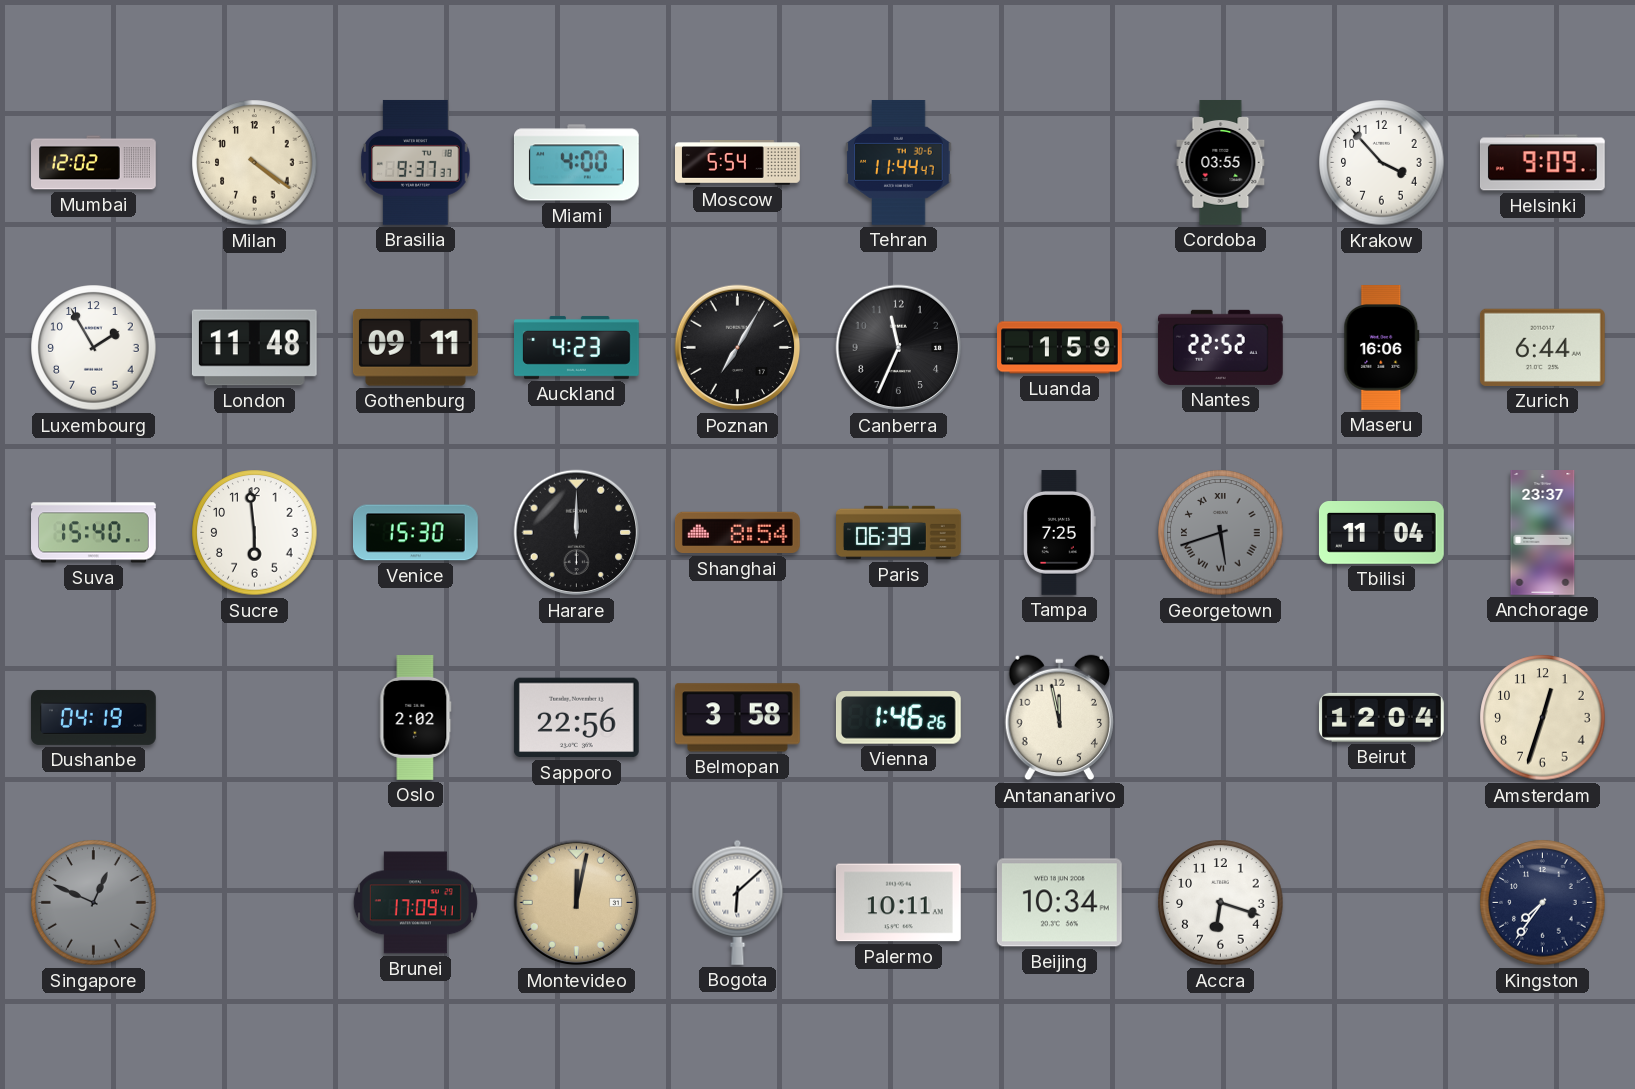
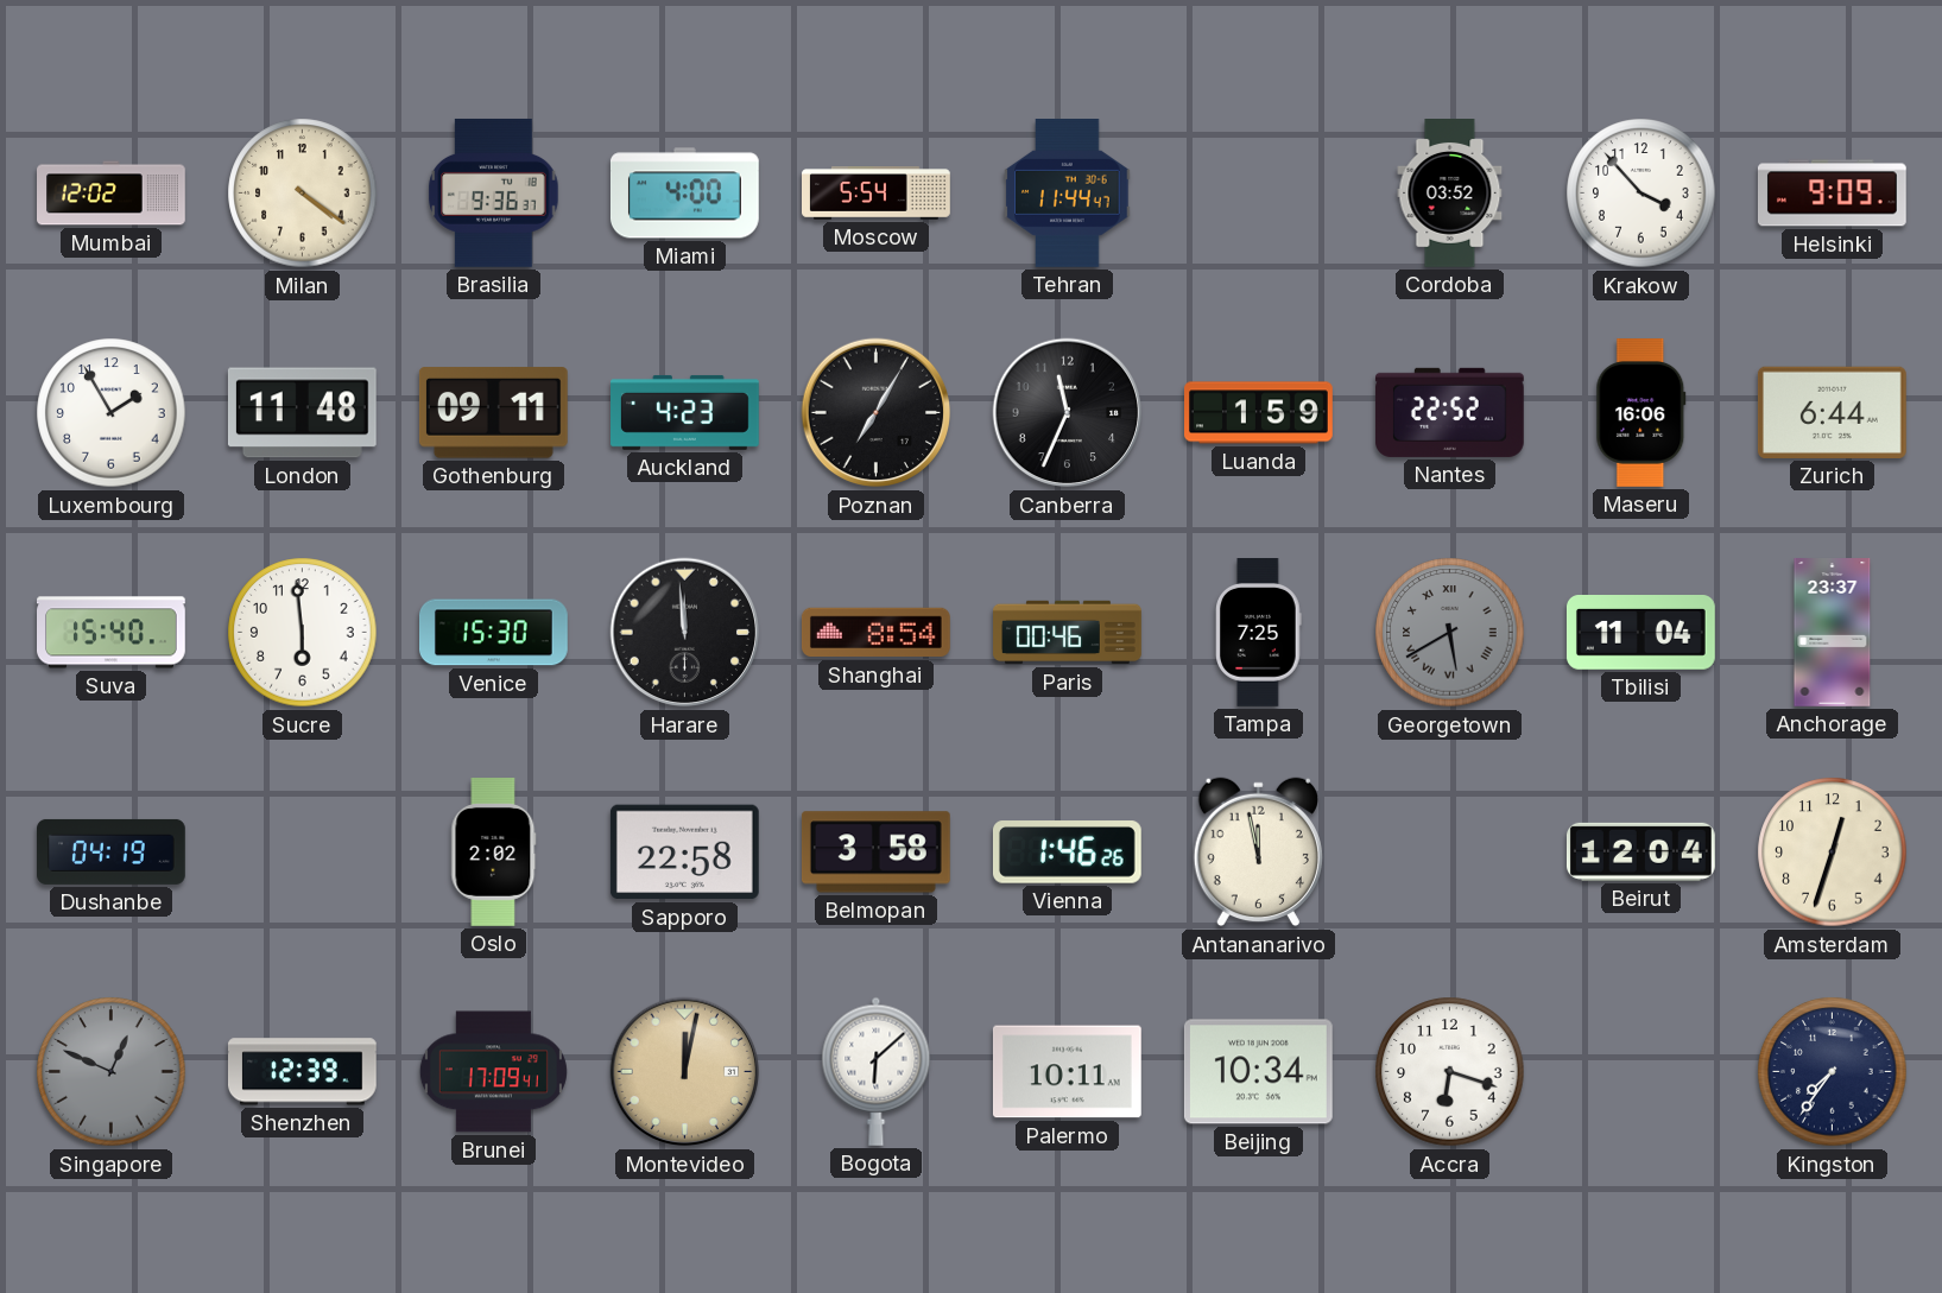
Brasilia: 9:37 -> 9:36
Cordoba: 03:55 -> 03:52
Harare: 12:00 -> 11:59
Paris: 06:39 -> 00:46
Georgetown: 5:42 -> 5:40
Sapporo: 22:56 -> 22:58
Shenzhen: none -> 12:39
